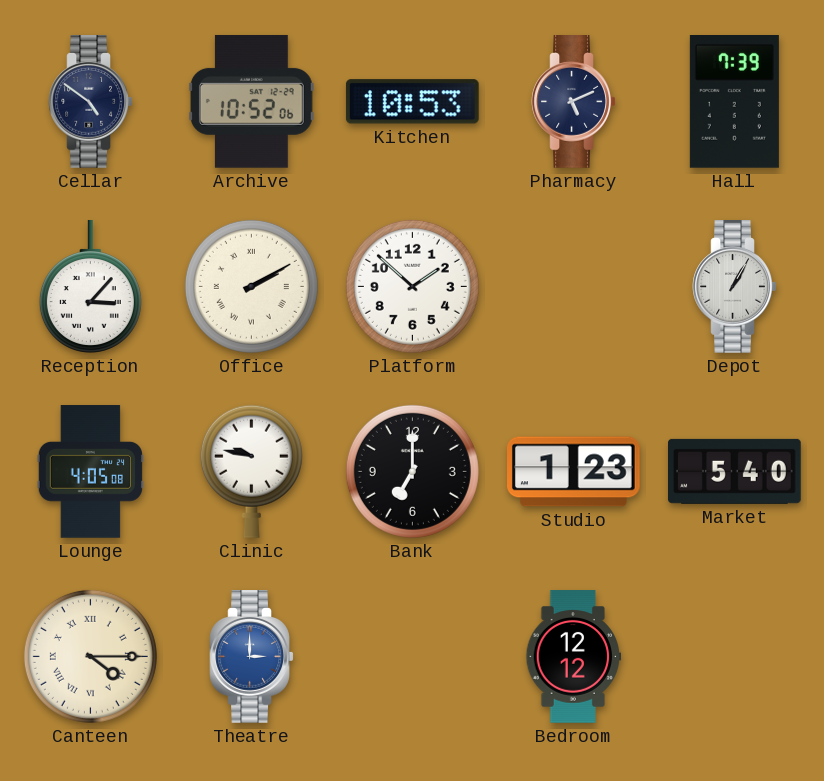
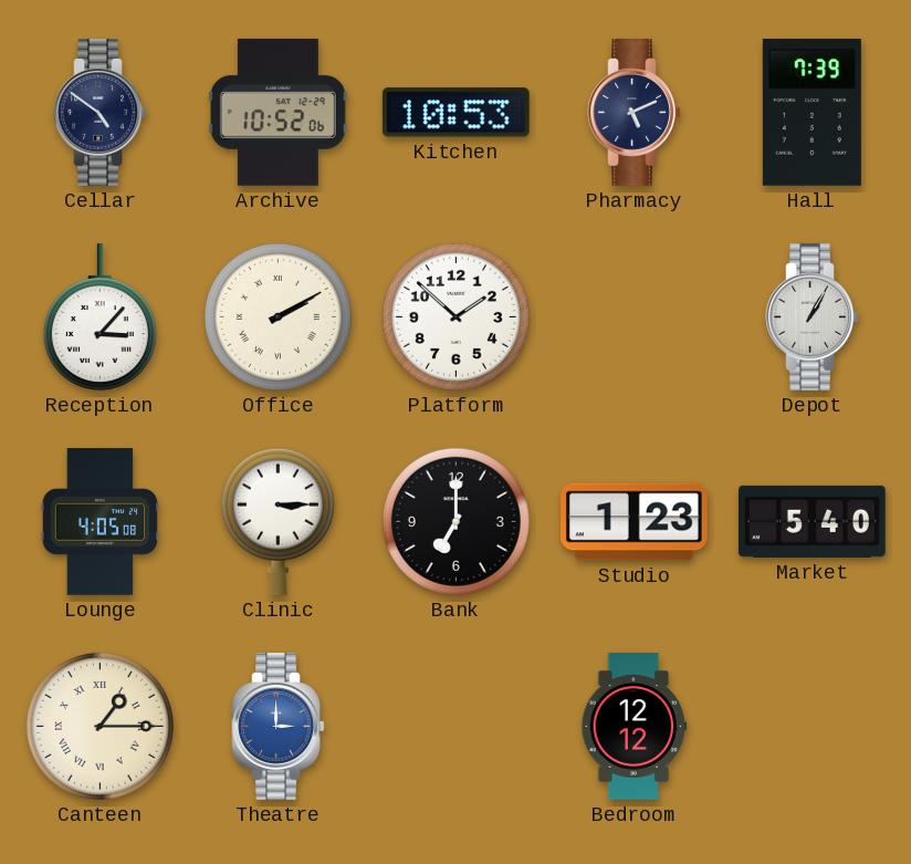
Clinic: 9:47 -> 3:15
Canteen: 4:15 -> 1:15
